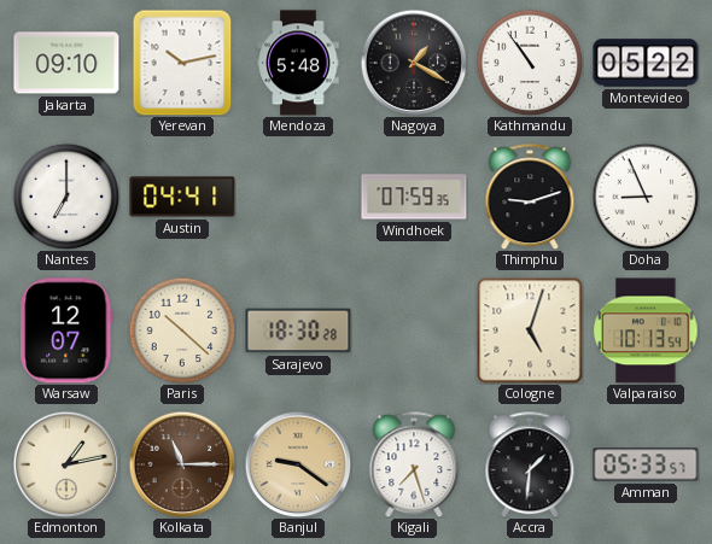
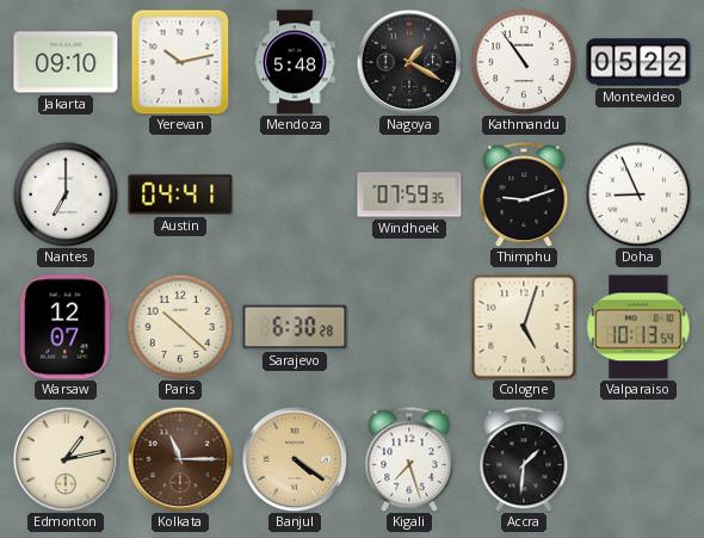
Sarajevo: 18:30 -> 6:30
Banjul: 9:21 -> 4:21
Amman: 05:33 -> none
